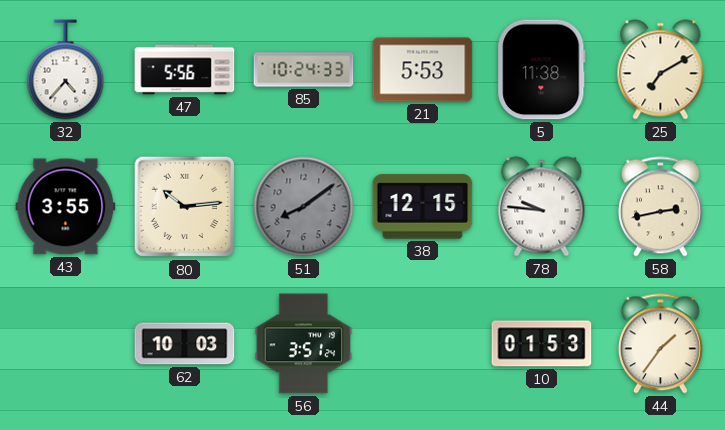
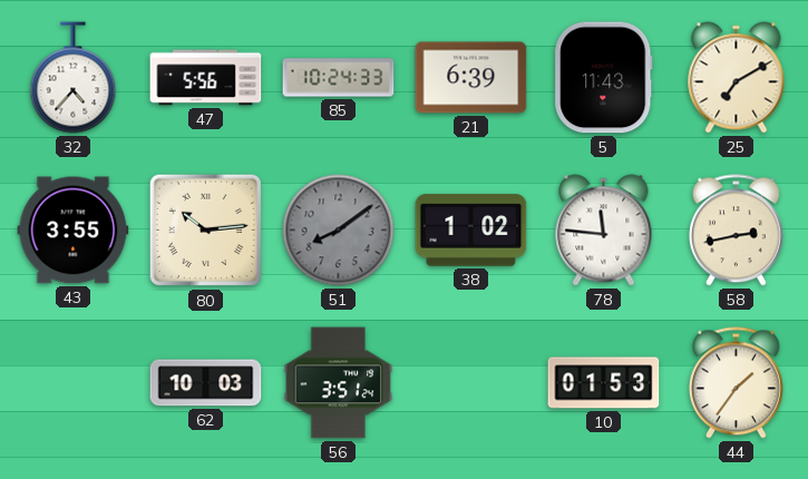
21: 5:53 -> 6:39
5: 11:38 -> 11:43
38: 12:15 -> 1:02
78: 9:46 -> 11:46
